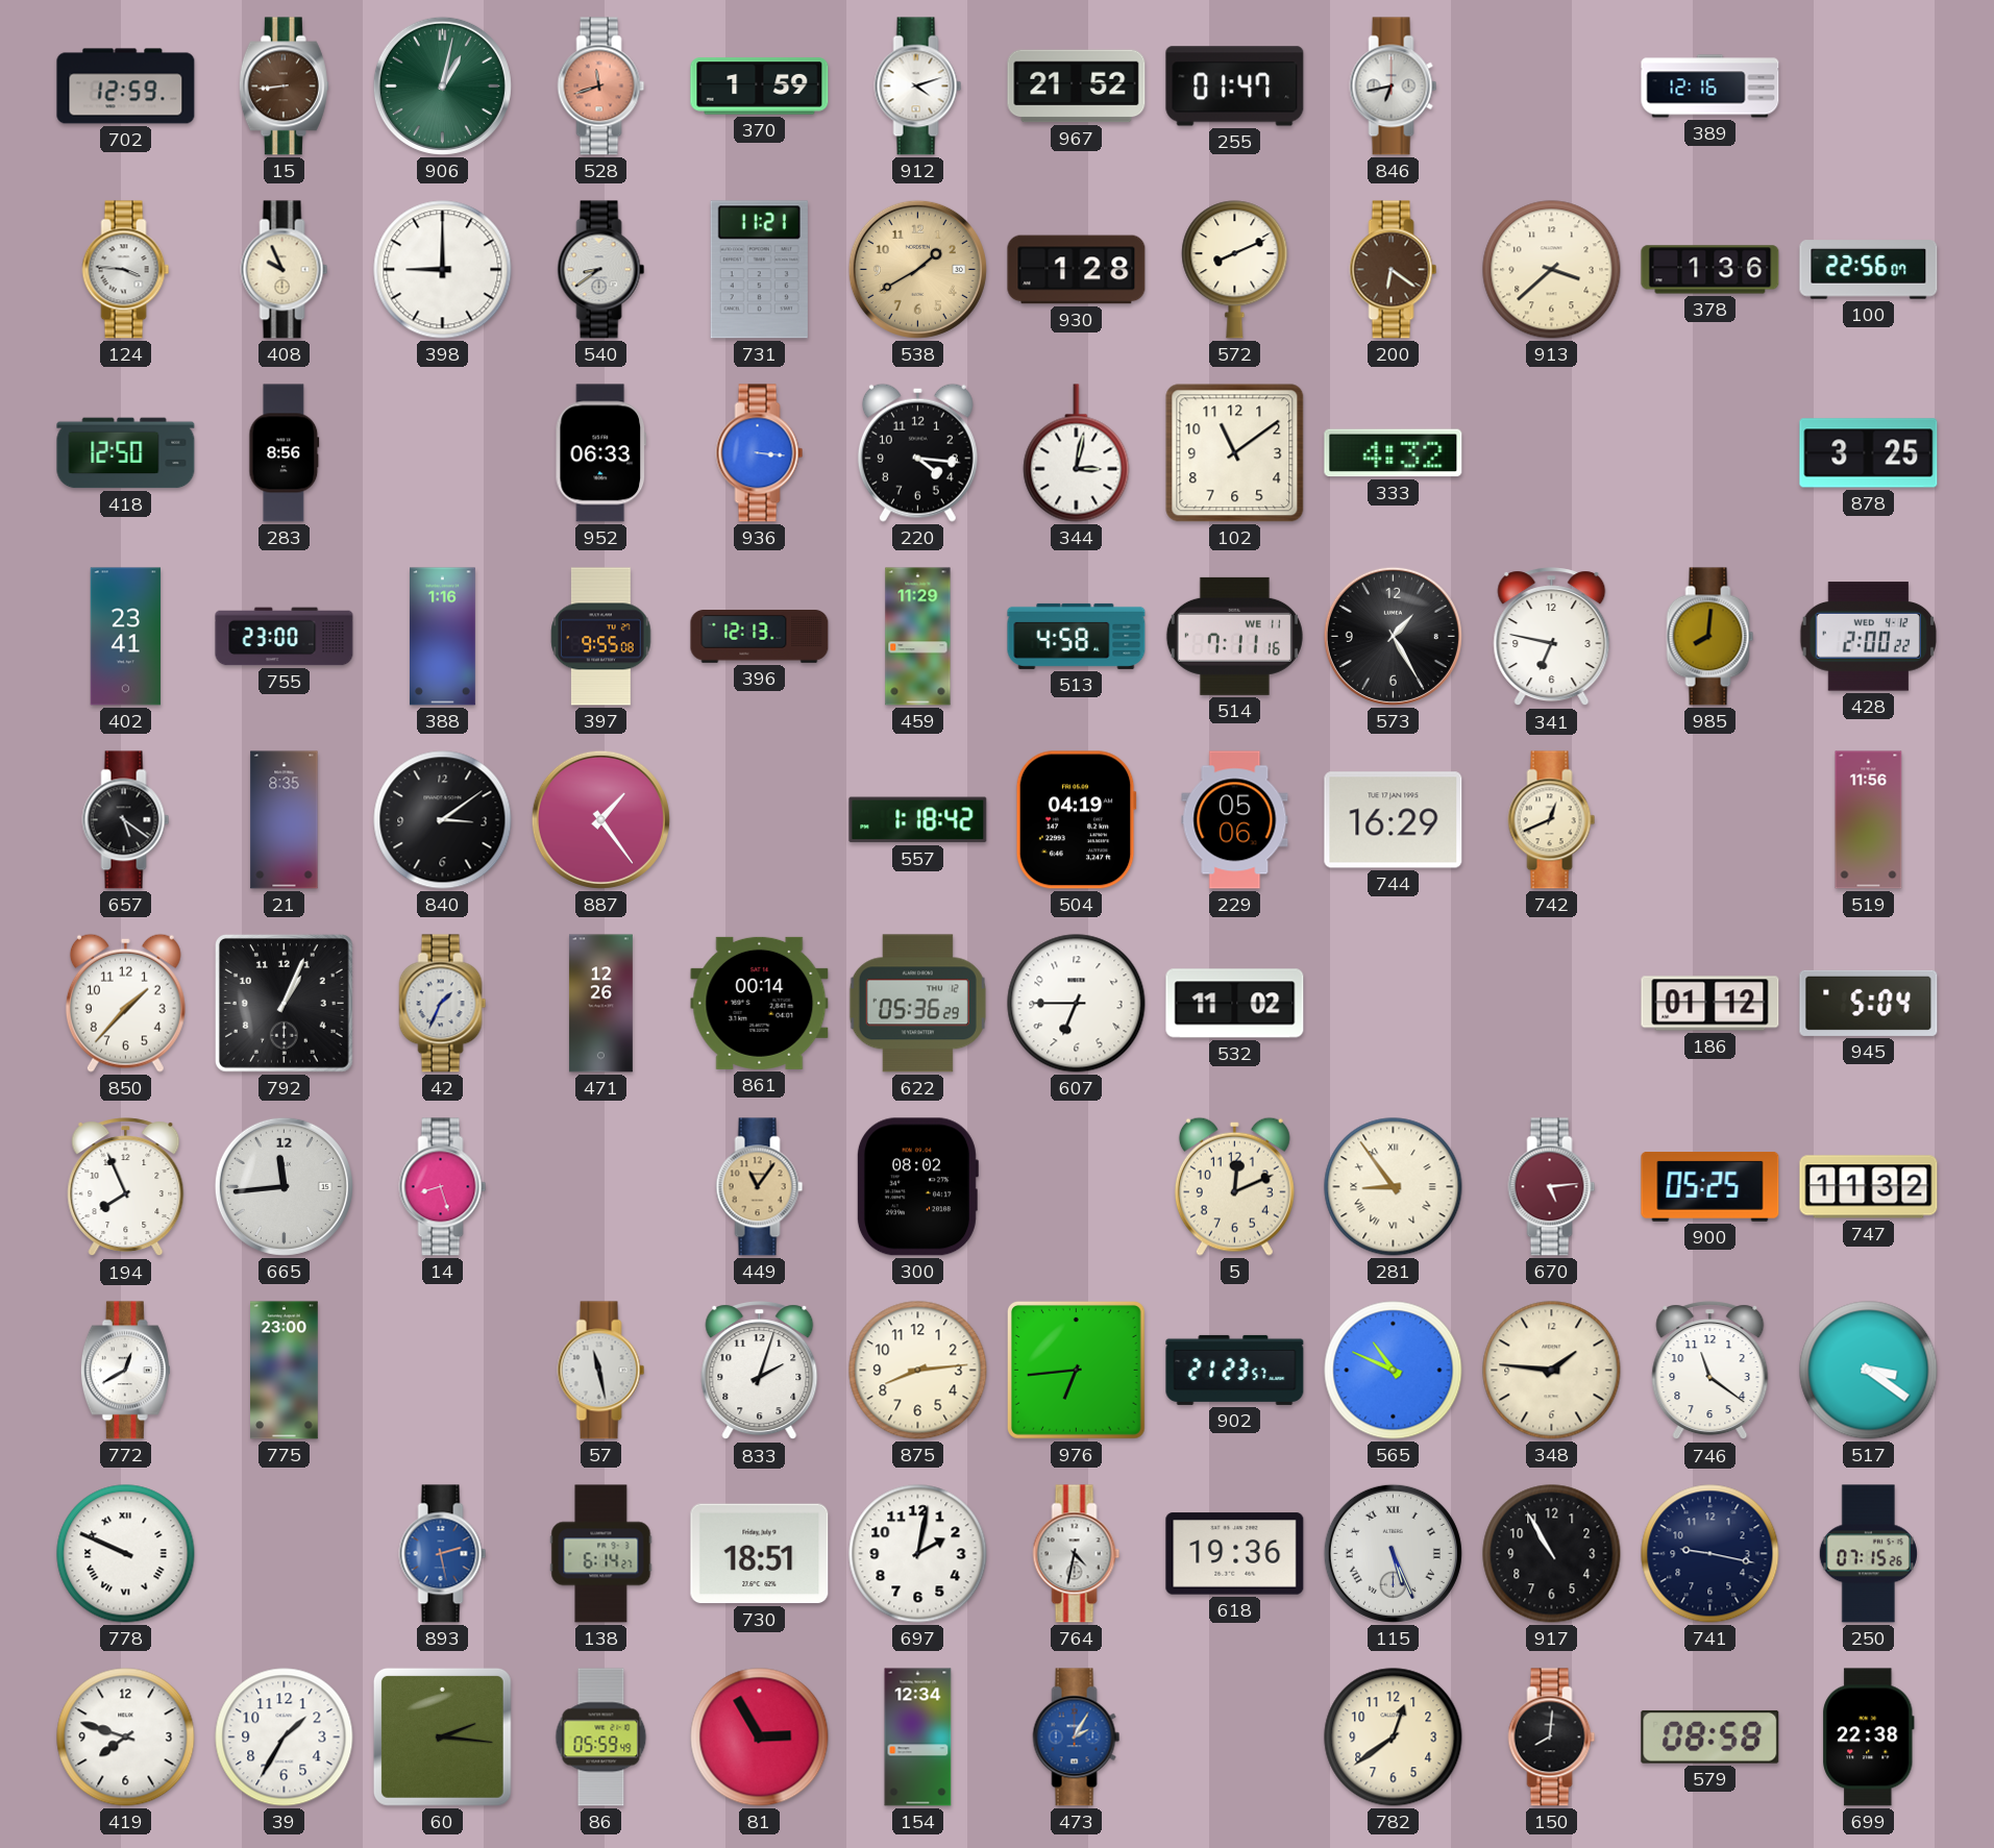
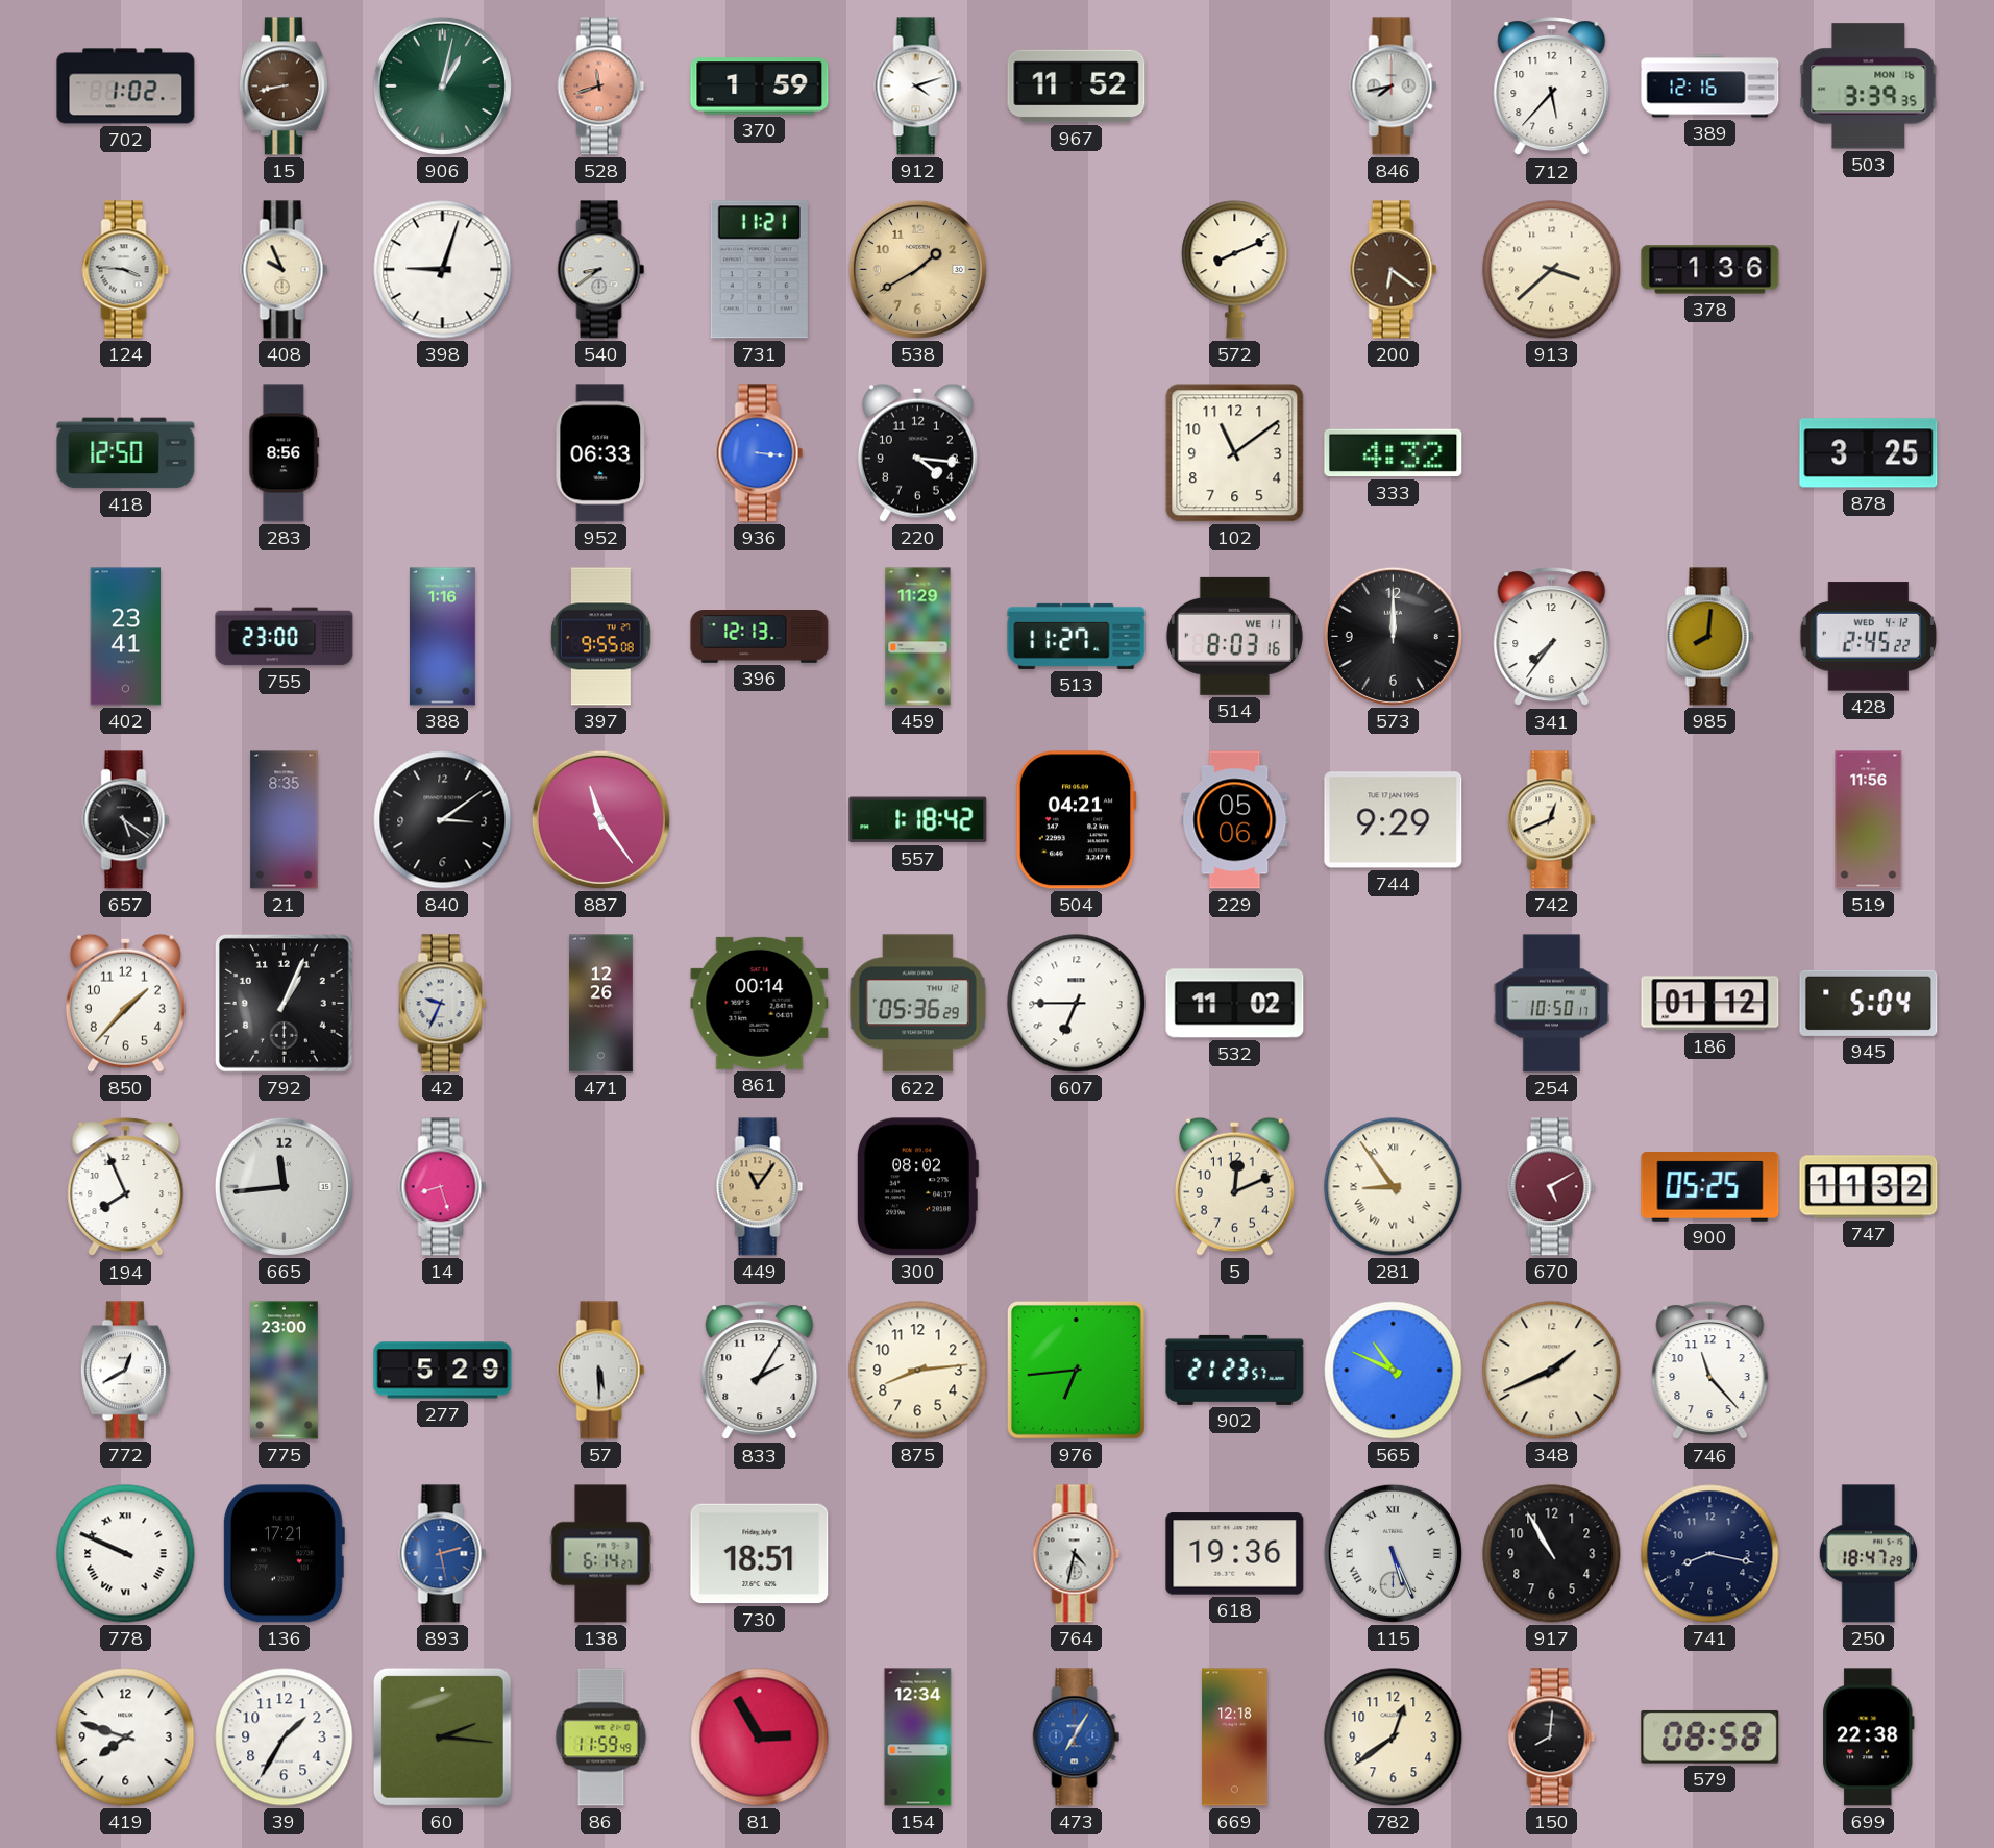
702: 12:59 -> 1:02
15: 8:44 -> 8:43
967: 21:52 -> 11:52
255: 01:47 -> none
846: 6:43 -> 7:43
712: none -> 5:37
503: none -> 3:39
398: 9:00 -> 9:03
930: 1:28 -> none
100: 22:56 -> none
344: 3:02 -> none
513: 4:58 -> 11:27
514: 7:11 -> 8:03
573: 1:25 -> 12:00
341: 6:47 -> 7:36
428: 2:00 -> 2:45
887: 1:24 -> 11:24
504: 04:19 -> 04:21
744: 16:29 -> 9:29
42: 1:34 -> 9:34
254: none -> 10:50
670: 5:14 -> 5:10
277: none -> 5:29
57: 11:28 -> 5:30
833: 2:03 -> 2:05
348: 1:46 -> 1:41
746: 11:21 -> 11:23
517: 3:21 -> none
136: none -> 17:21
697: 2:02 -> none
741: 9:17 -> 8:17
250: 07:15 -> 18:47
86: 05:59 -> 11:59
473: 2:05 -> 7:05
669: none -> 12:18
